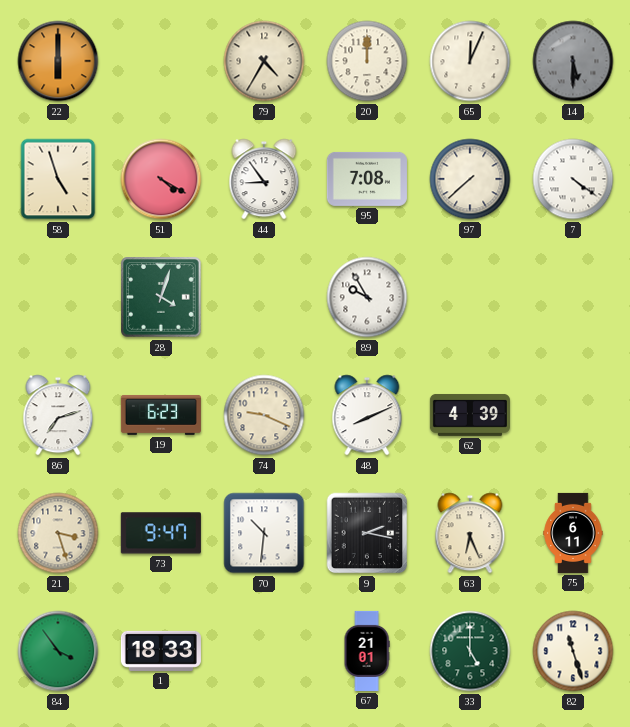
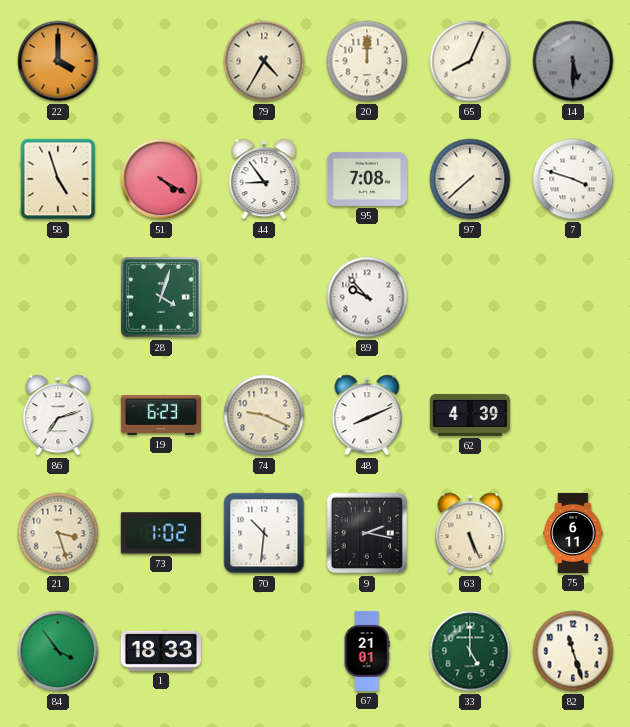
22: 6:00 -> 4:00
65: 12:04 -> 8:04
7: 4:21 -> 3:48
89: 9:55 -> 9:53
73: 9:47 -> 1:02
63: 6:26 -> 5:26
